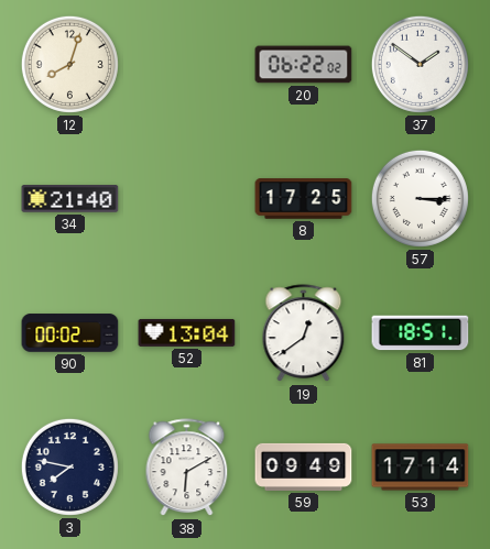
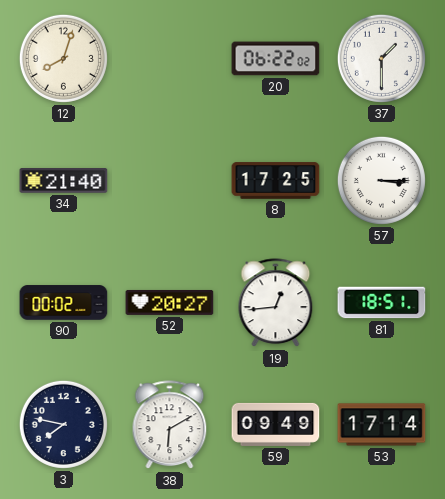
37: 1:51 -> 1:30
52: 13:04 -> 20:27
19: 12:39 -> 12:44
